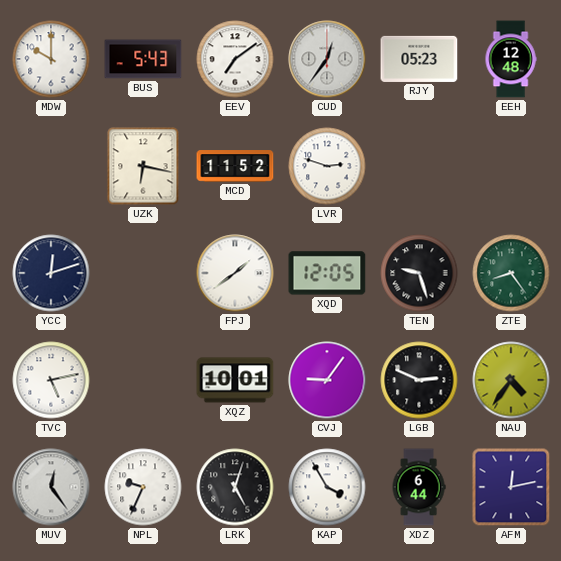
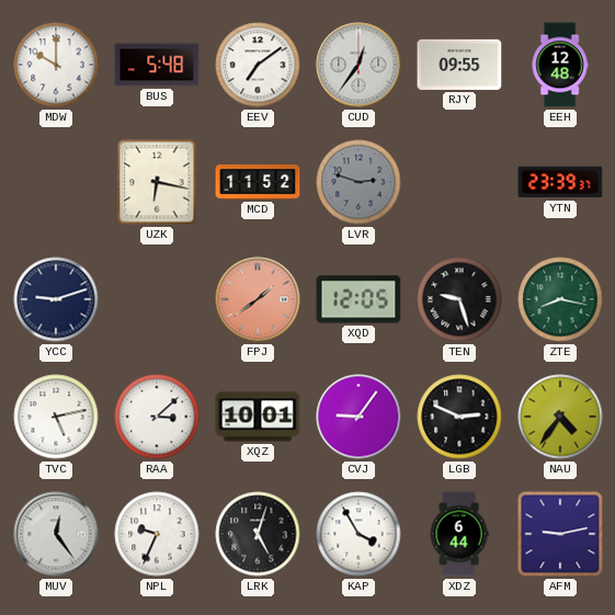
BUS: 5:43 -> 5:48
RJY: 05:23 -> 09:55
LVR dial: white -> grey
YTN: none -> 23:39
YCC: 12:12 -> 9:12
FPJ dial: white -> salmon
ZTE: 8:24 -> 8:17
RAA: none -> 3:08
AFM: 12:13 -> 9:13
